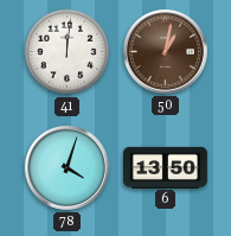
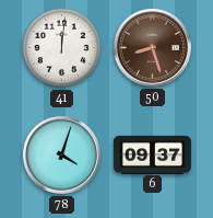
50: 1:02 -> 8:27
6: 13:50 -> 09:37
